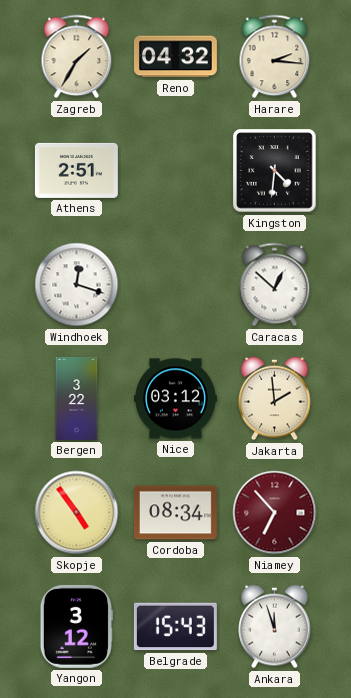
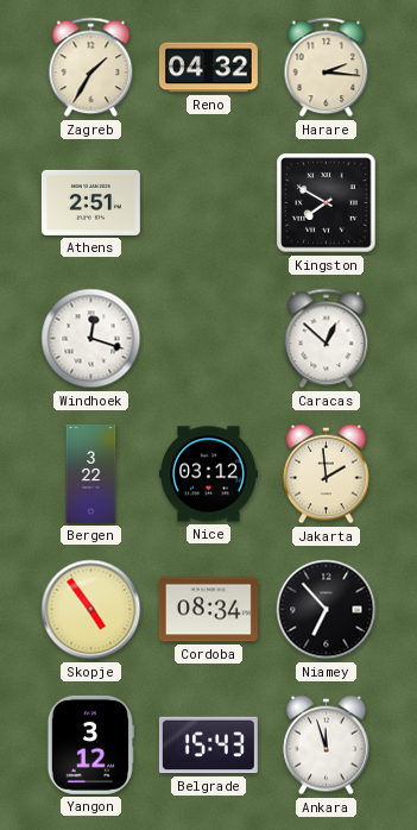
Kingston: 4:31 -> 7:50
Niamey dial: burgundy -> black
